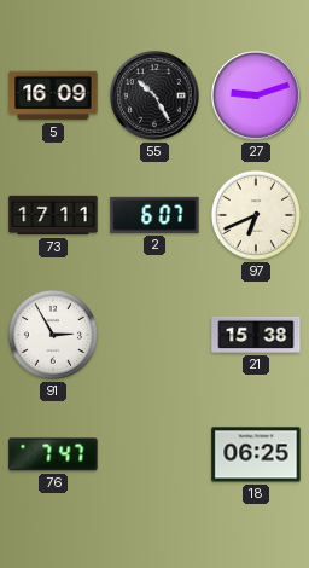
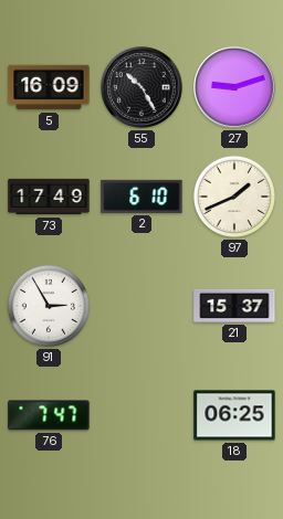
73: 17:11 -> 17:49
2: 6:07 -> 6:10
97: 6:41 -> 1:41
21: 15:38 -> 15:37
